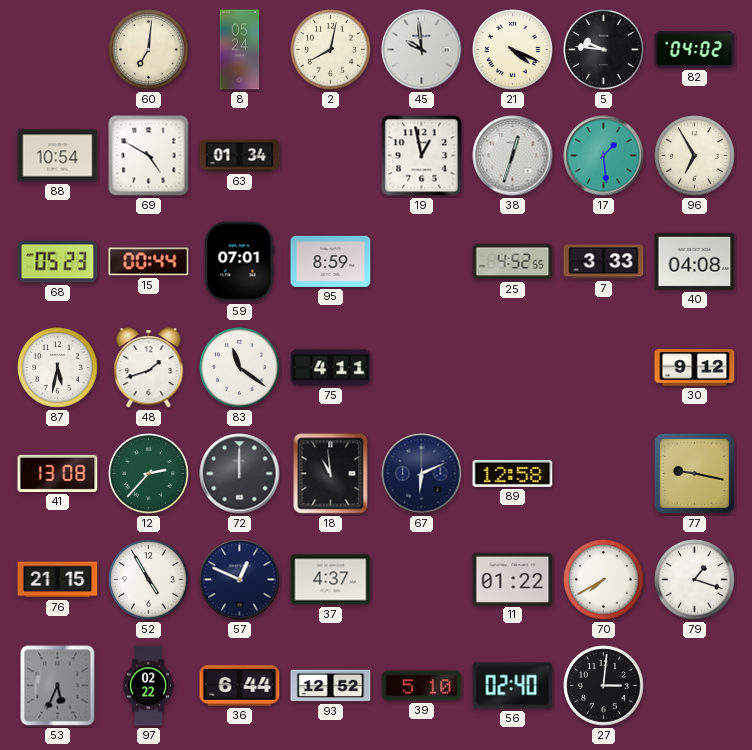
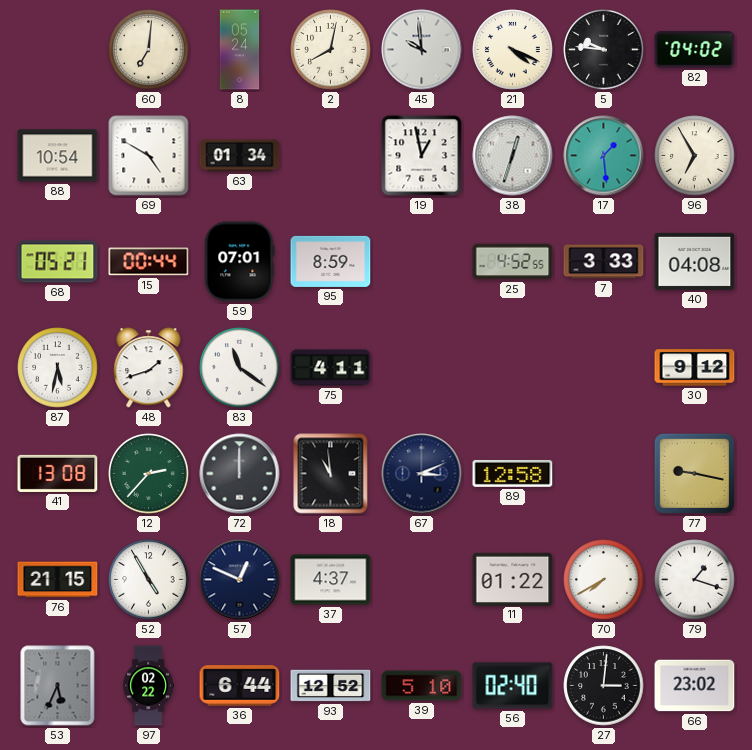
68: 05:23 -> 05:21
67: 6:11 -> 3:11
66: none -> 23:02
